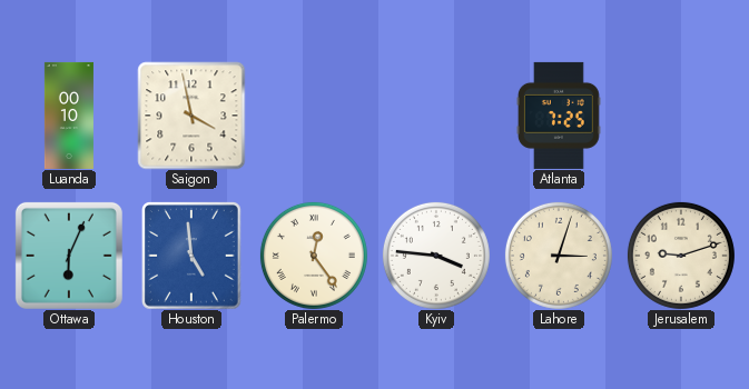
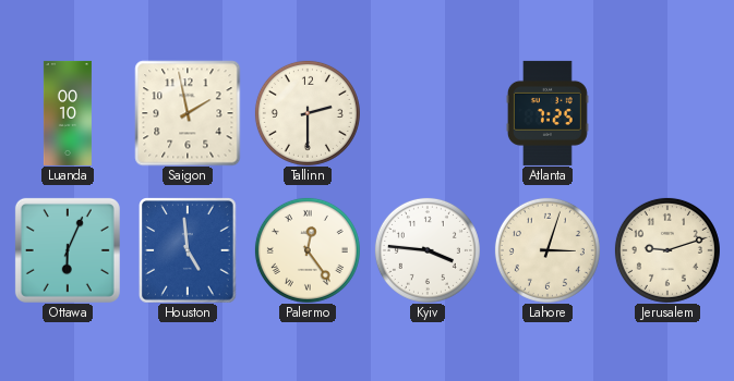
Saigon: 3:58 -> 1:58
Tallinn: none -> 2:30
